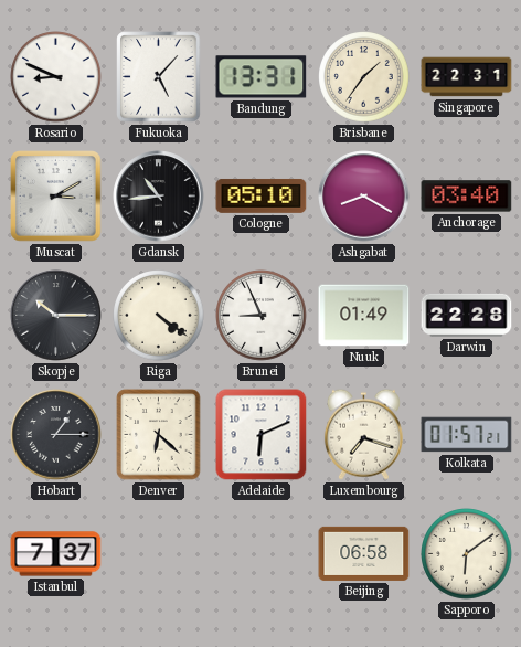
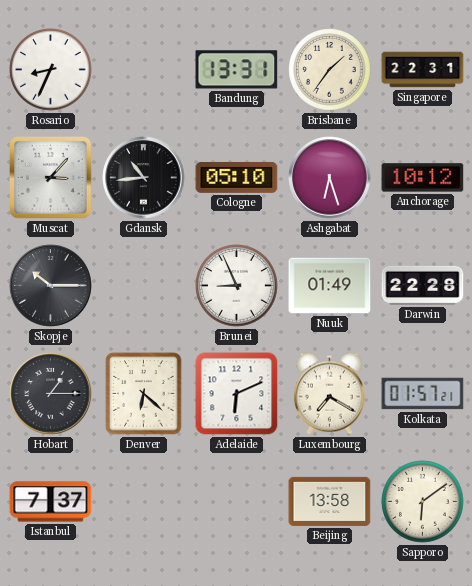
Rosario: 8:49 -> 8:34
Fukuoka: 5:07 -> none
Muscat: 3:10 -> 3:07
Ashgabat: 8:20 -> 6:27
Anchorage: 03:40 -> 10:12
Riga: 4:21 -> none
Luxembourg: 7:18 -> 7:20
Beijing: 06:58 -> 13:58
